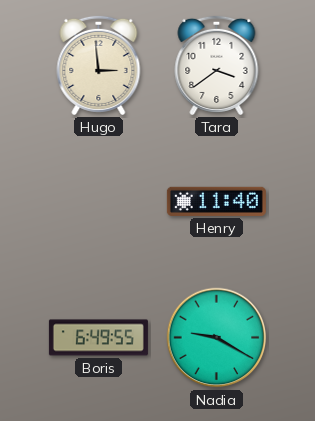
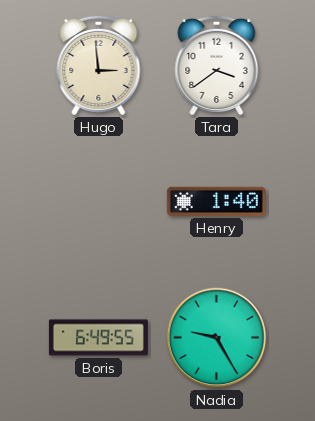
Henry: 11:40 -> 1:40
Nadia: 9:20 -> 9:25
